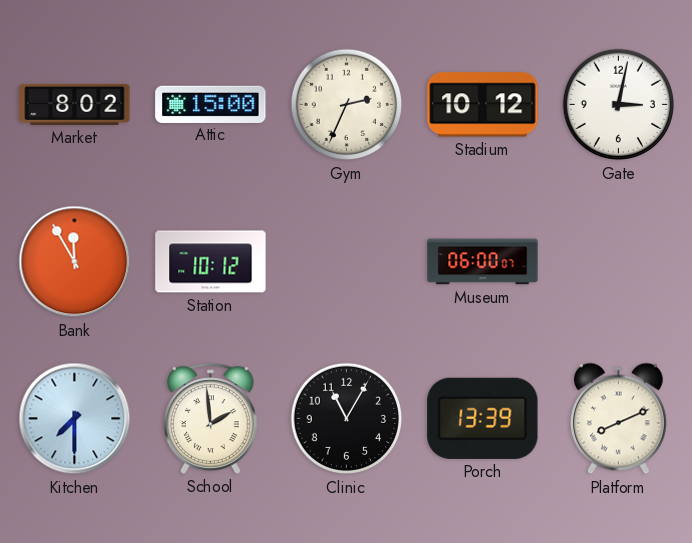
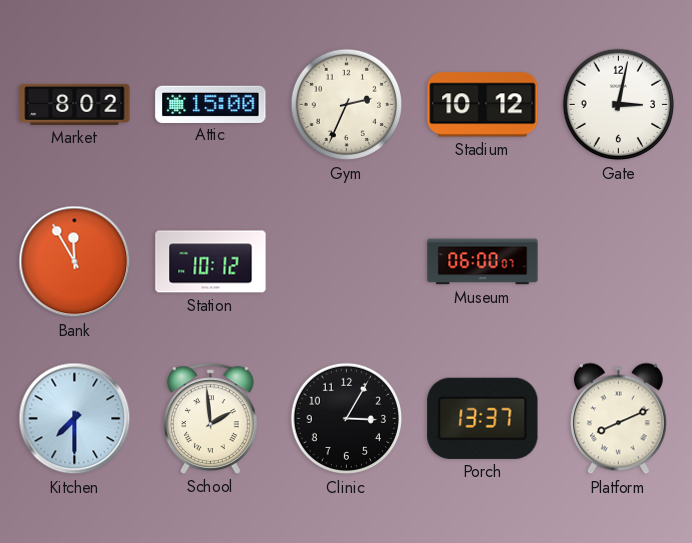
Clinic: 11:05 -> 3:05
Porch: 13:39 -> 13:37
